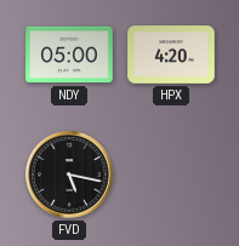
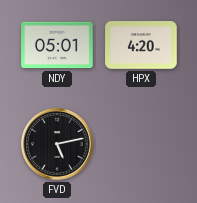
NDY: 05:00 -> 05:01
FVD: 5:17 -> 5:13
